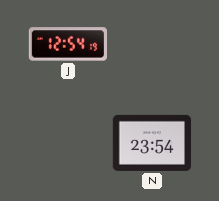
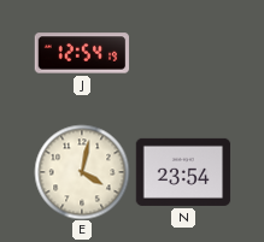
E: none -> 4:02
